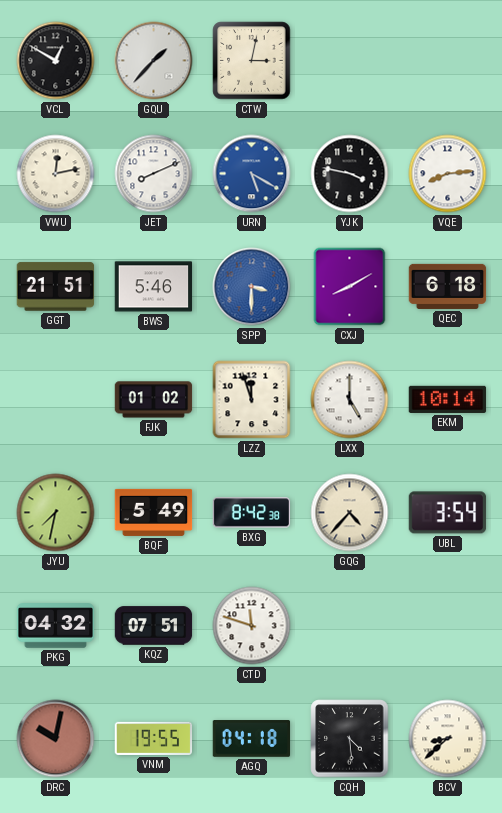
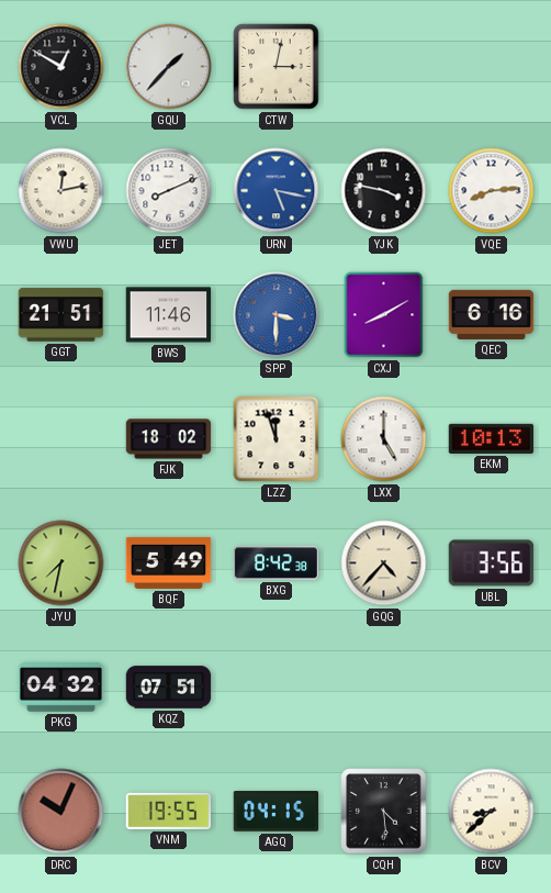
URN: 5:20 -> 5:17
BWS: 5:46 -> 11:46
QEC: 6:18 -> 6:16
FJK: 01:02 -> 18:02
EKM: 10:14 -> 10:13
UBL: 3:54 -> 3:56
CTD: 11:48 -> none
DRC: 10:02 -> 10:04
AGQ: 04:18 -> 04:15
